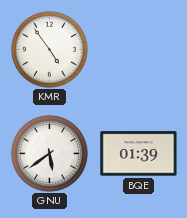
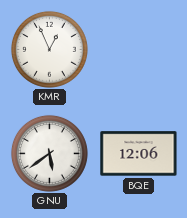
KMR: 4:54 -> 12:56
BQE: 01:39 -> 12:06
